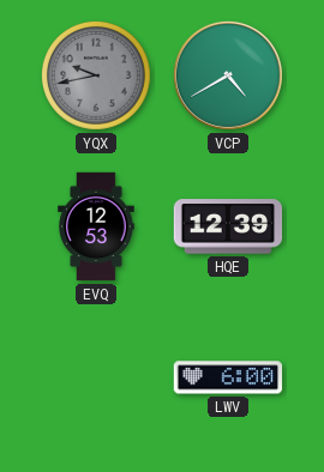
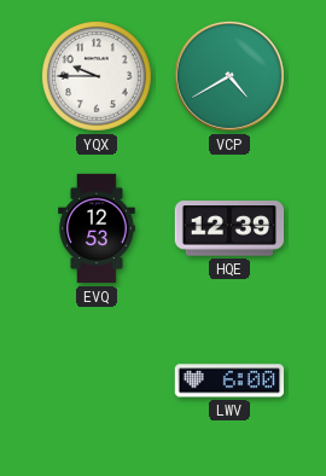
YQX: 9:43 -> 9:45
YQX dial: grey -> white
